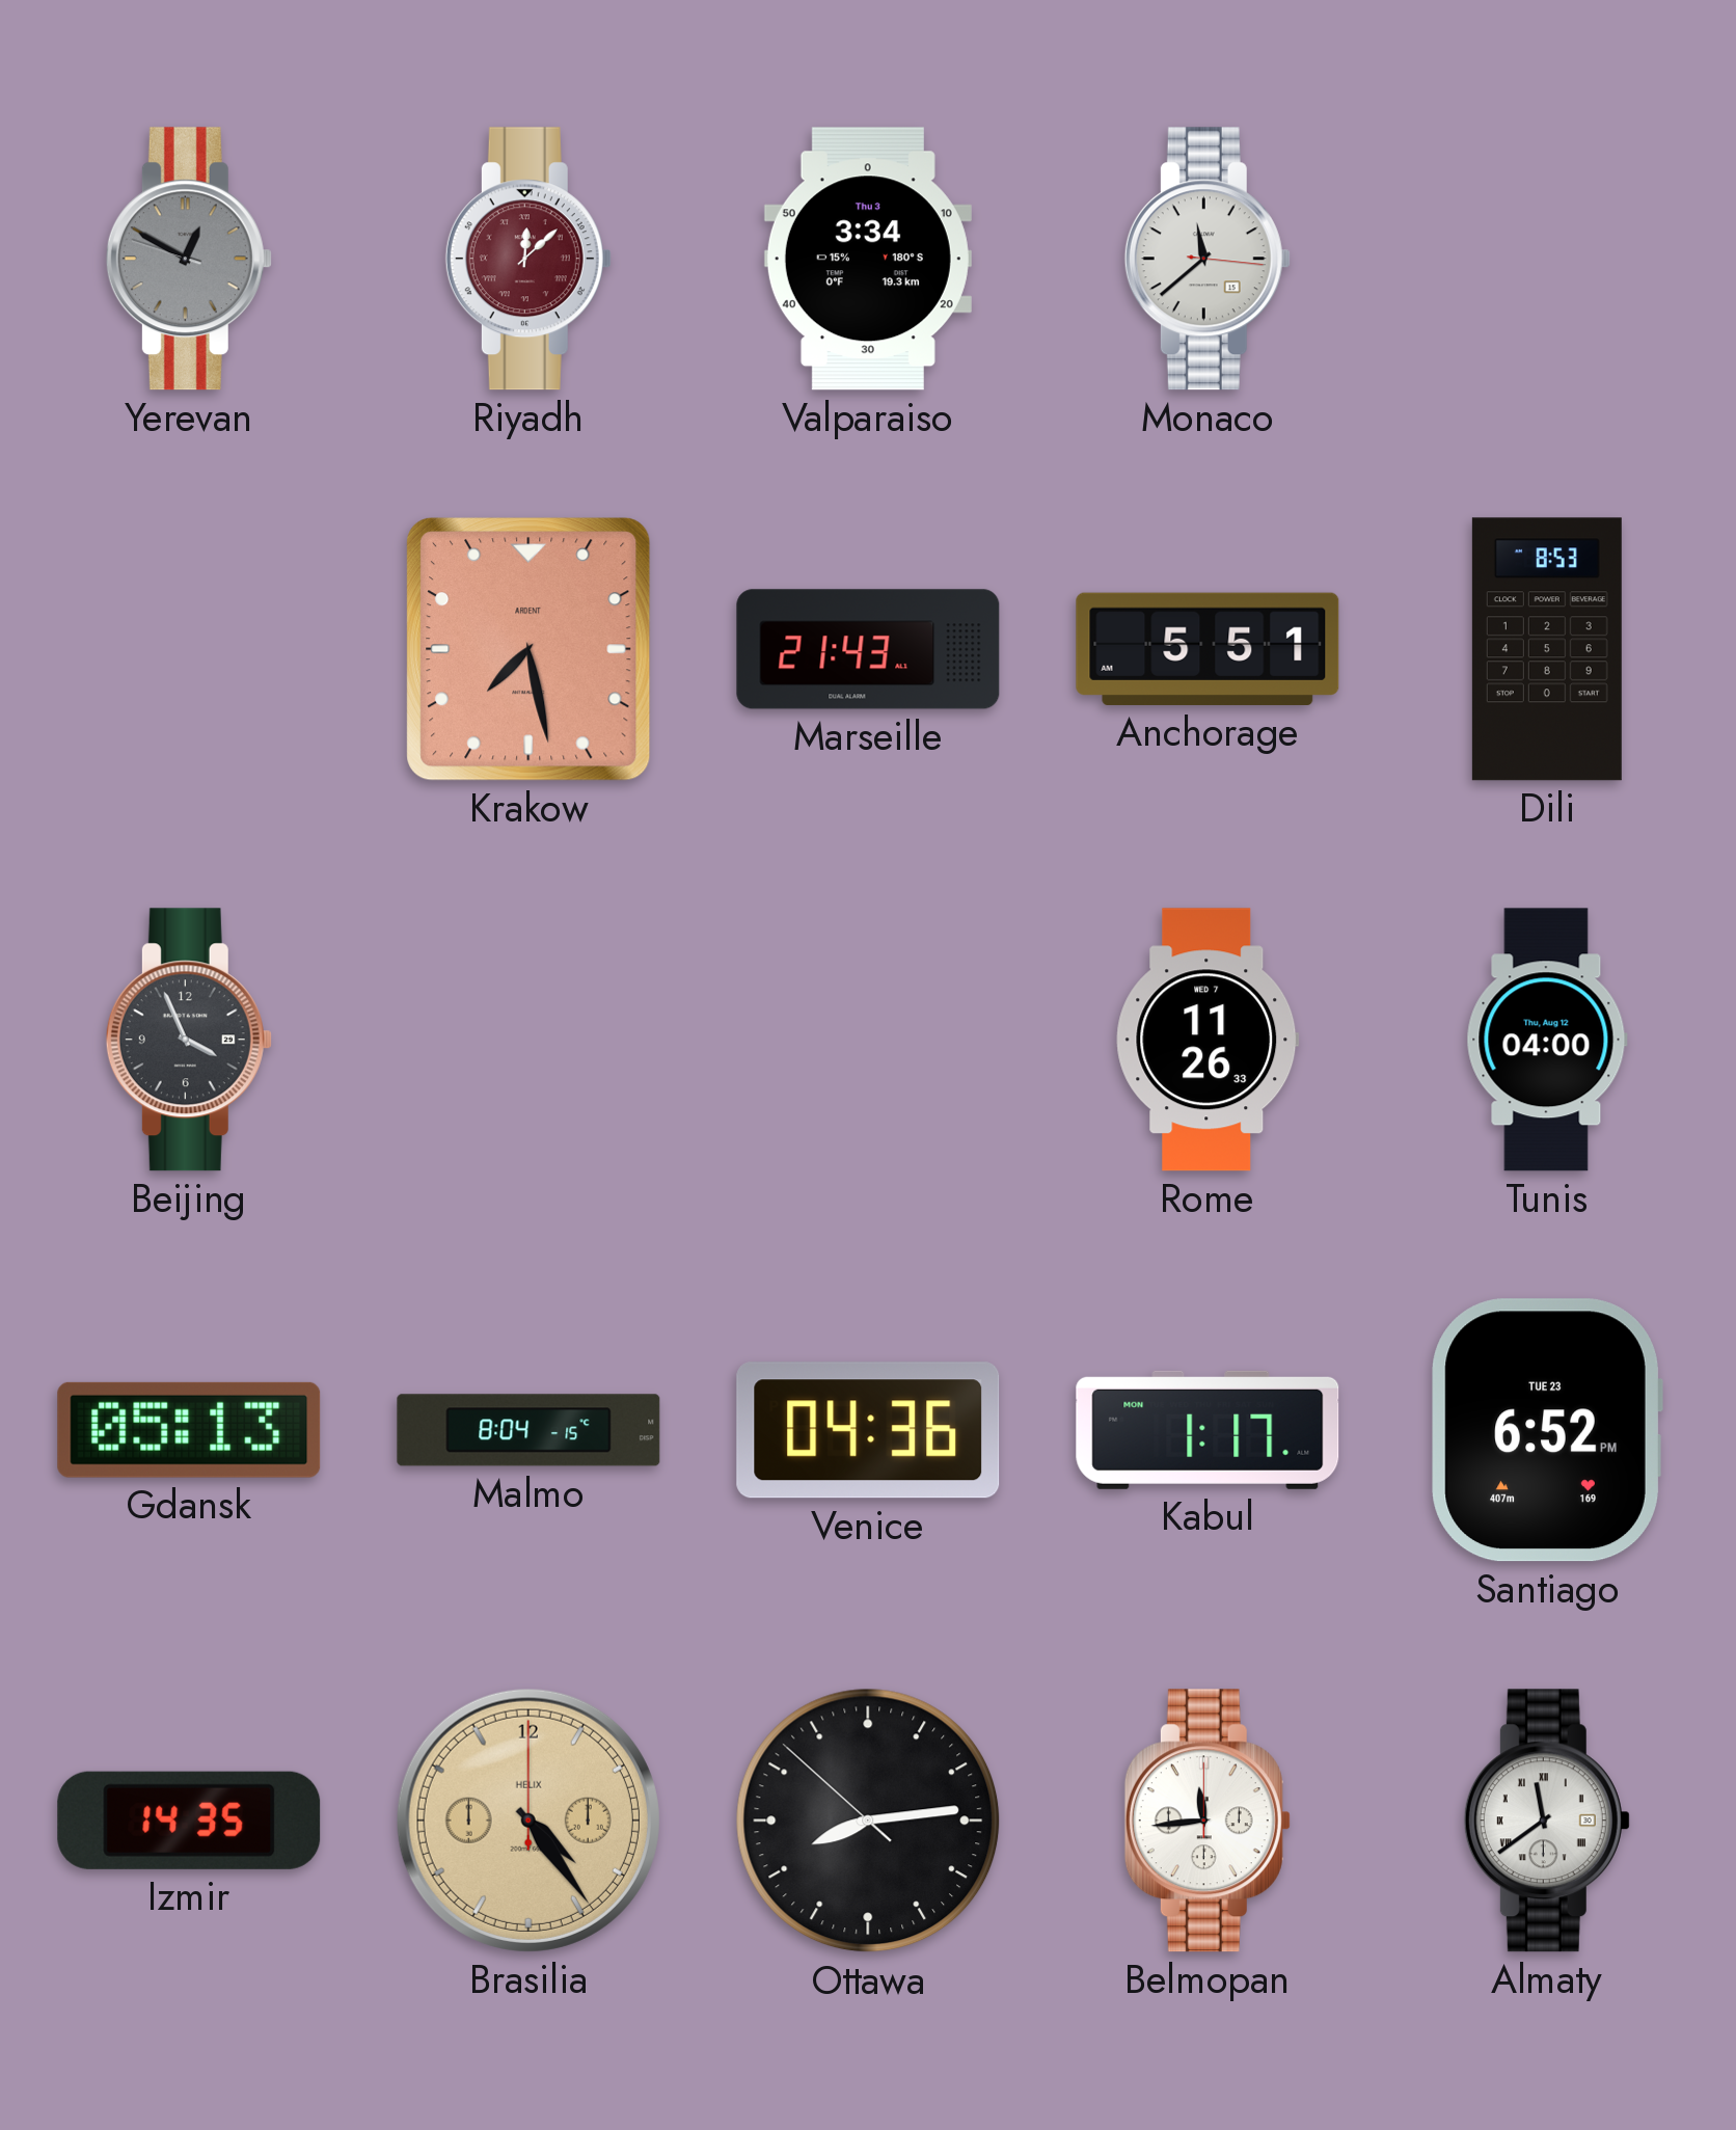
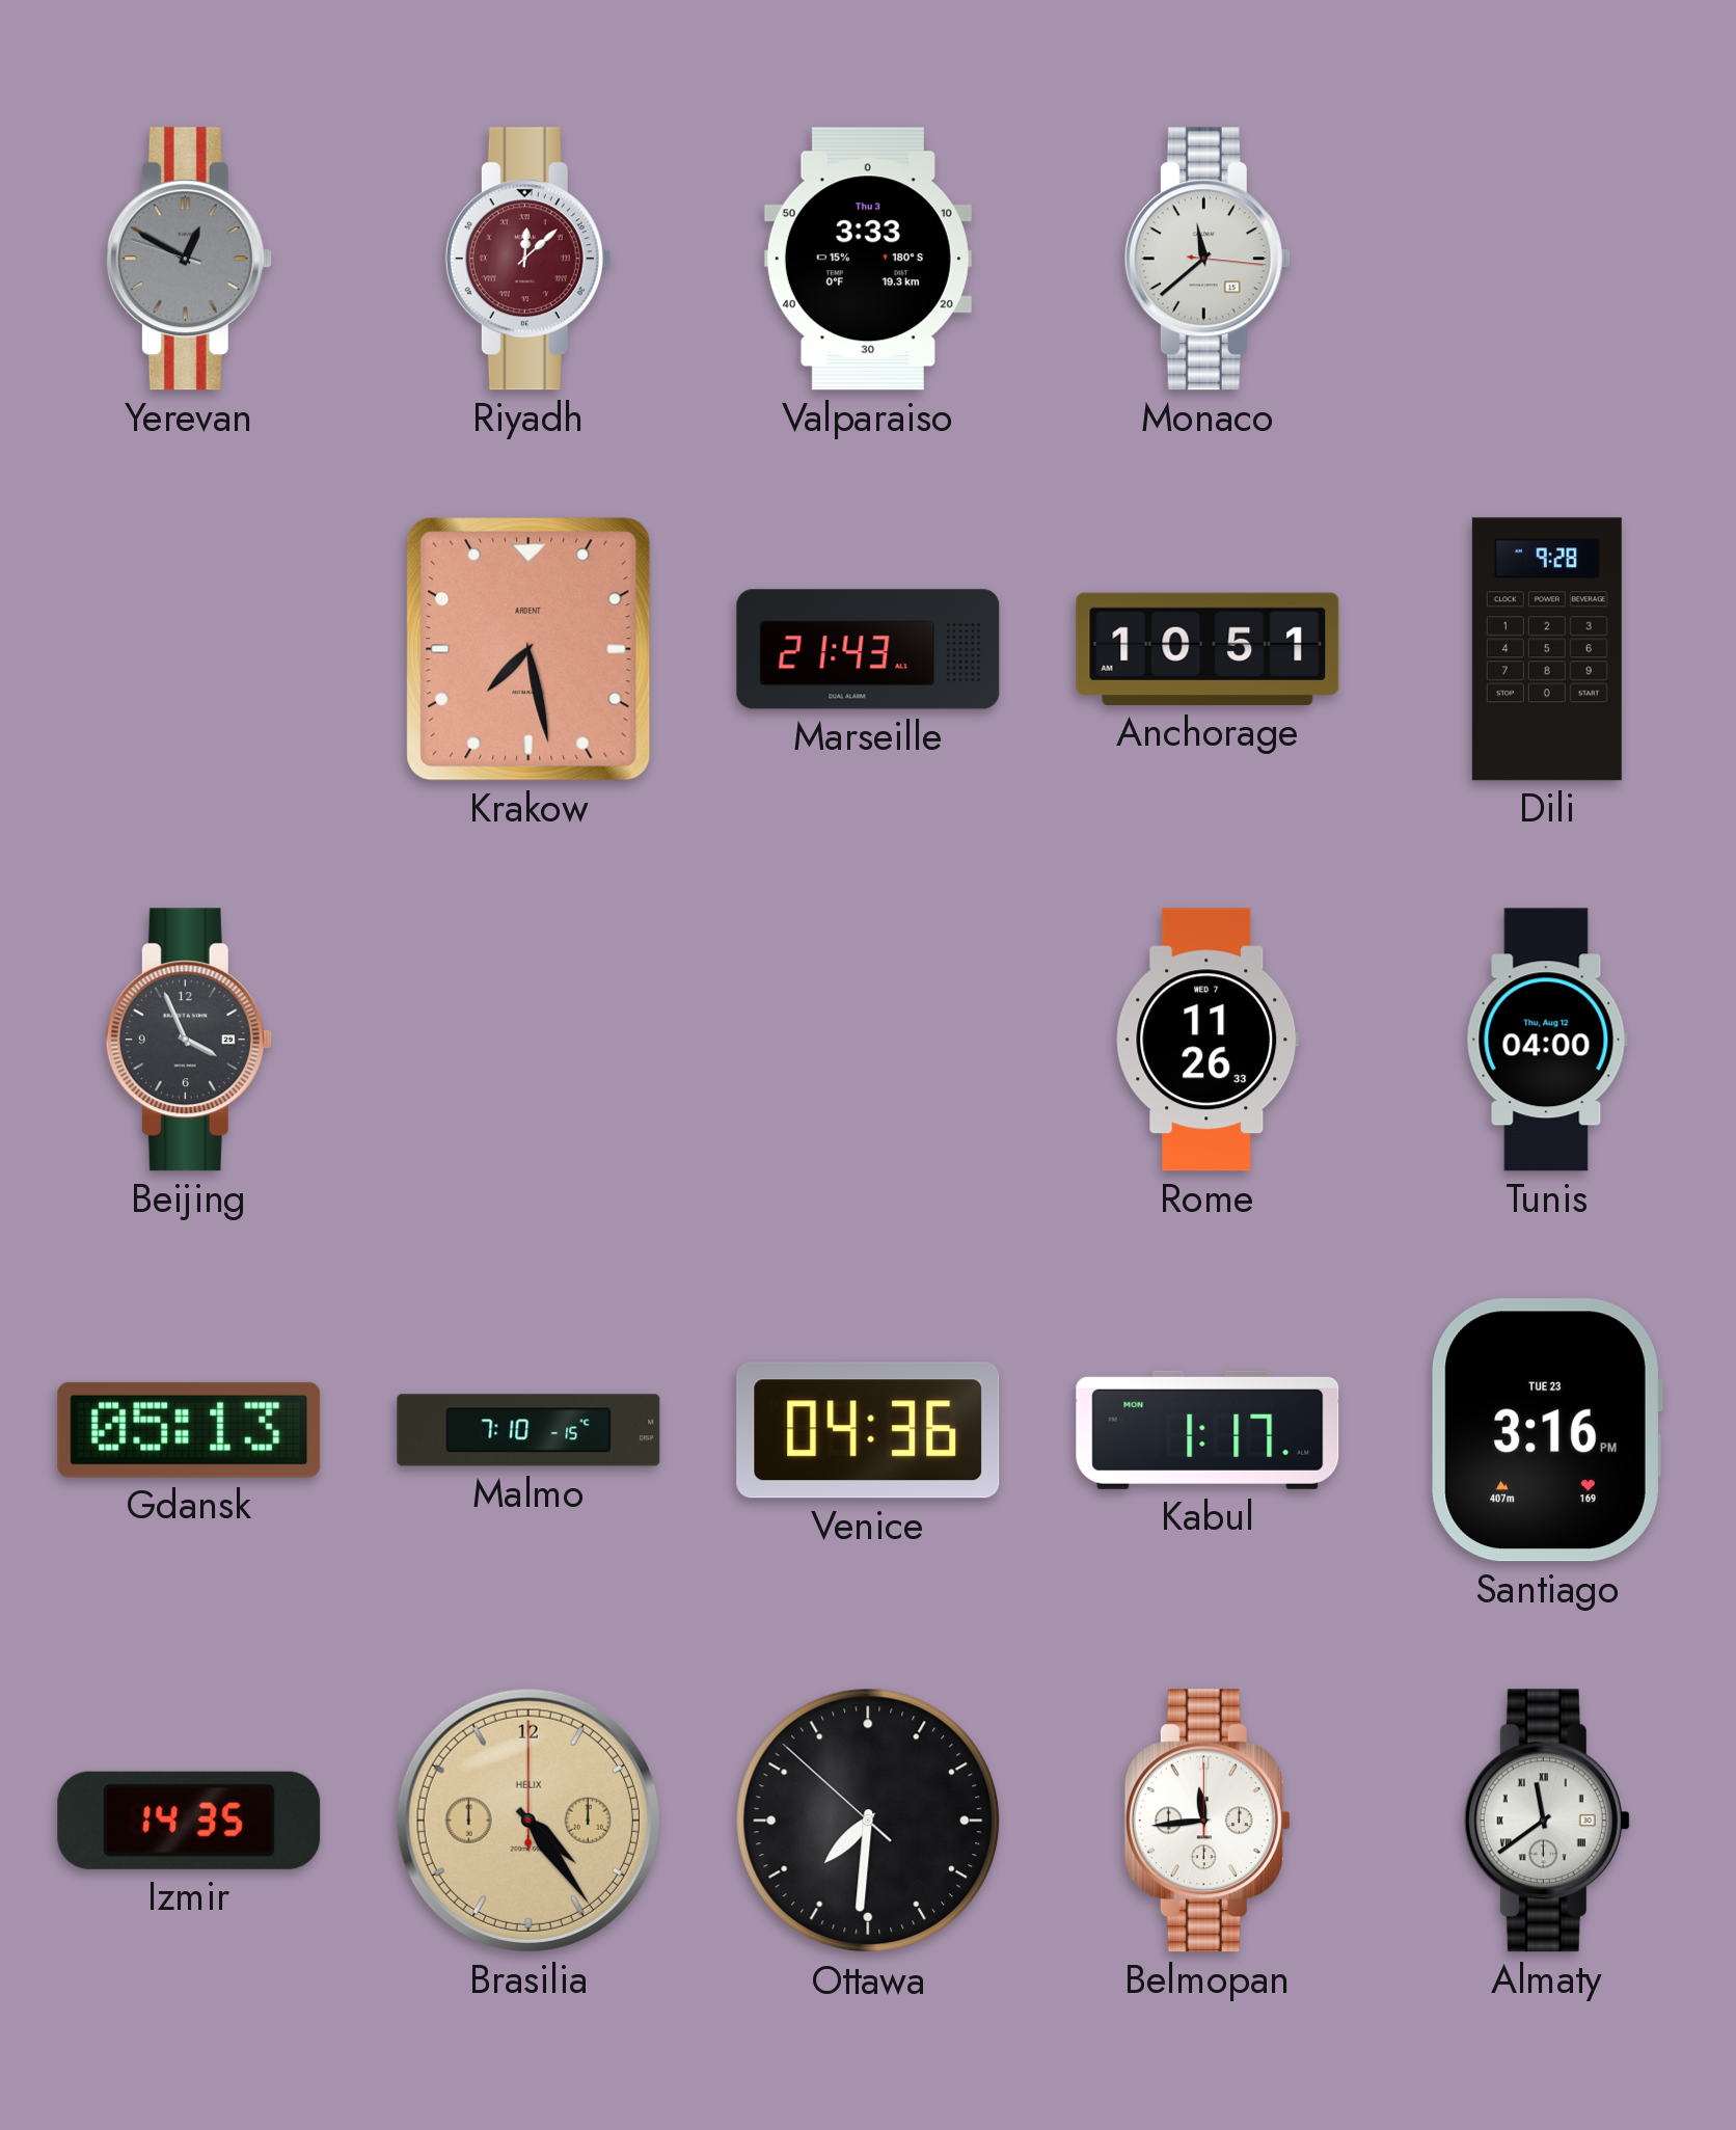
Valparaiso: 3:34 -> 3:33
Anchorage: 5:51 -> 10:51
Dili: 8:53 -> 9:28
Malmo: 8:04 -> 7:10
Santiago: 6:52 -> 3:16
Ottawa: 8:13 -> 7:30
